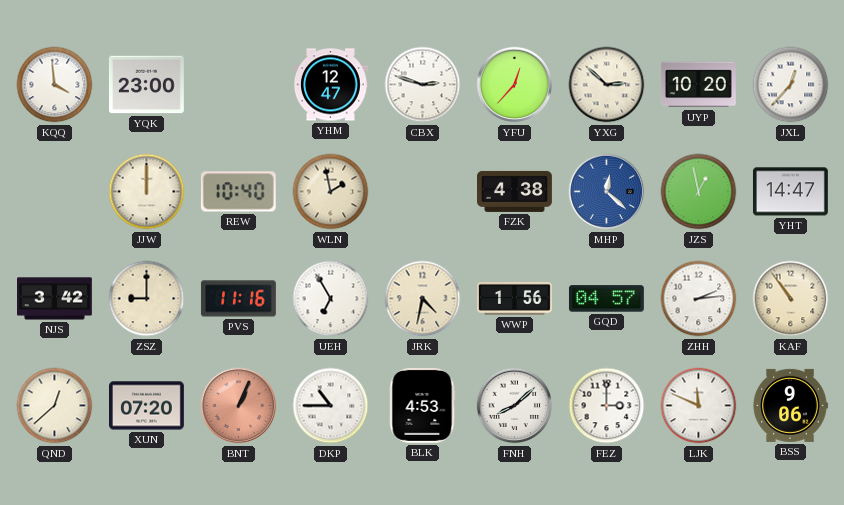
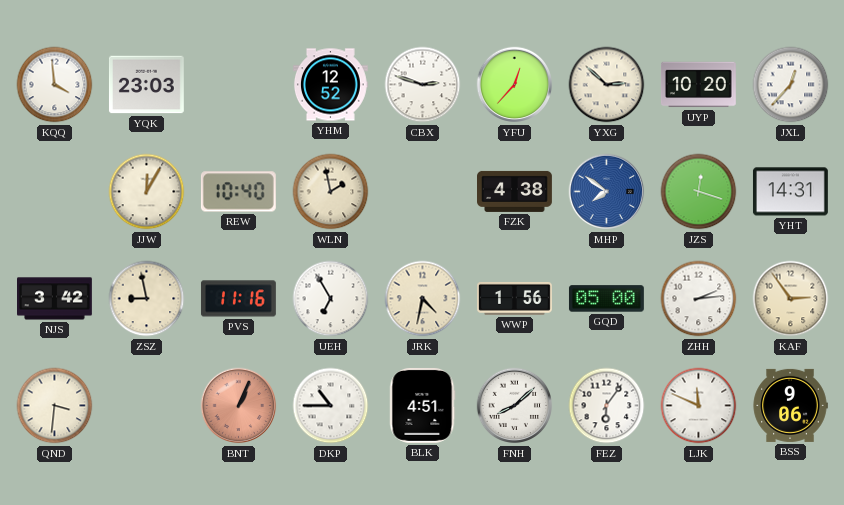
YQK: 23:00 -> 23:03
YHM: 12:47 -> 12:52
JJW: 12:00 -> 12:05
MHP: 12:22 -> 7:51
JZS: 12:58 -> 12:18
YHT: 14:47 -> 14:31
ZSZ: 9:00 -> 8:58
GQD: 04:57 -> 05:00
KAF: 10:54 -> 2:54
QND: 12:38 -> 3:31
XUN: 07:20 -> none
BLK: 4:53 -> 4:51
FEZ: 3:00 -> 6:06
